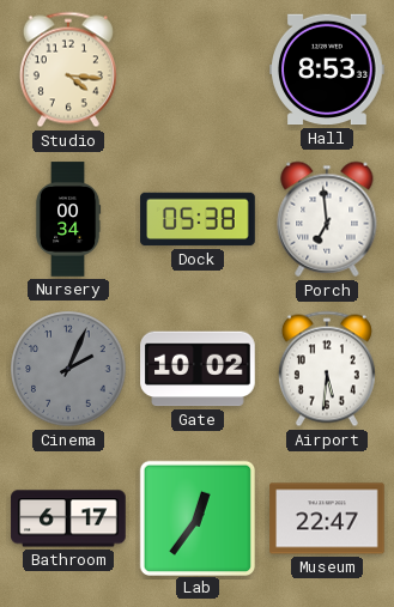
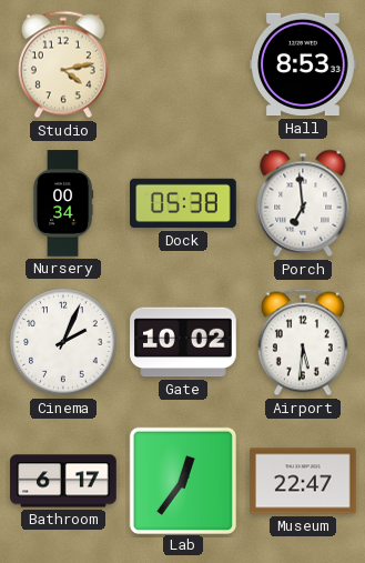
Studio: 4:16 -> 4:13
Cinema dial: grey -> white
